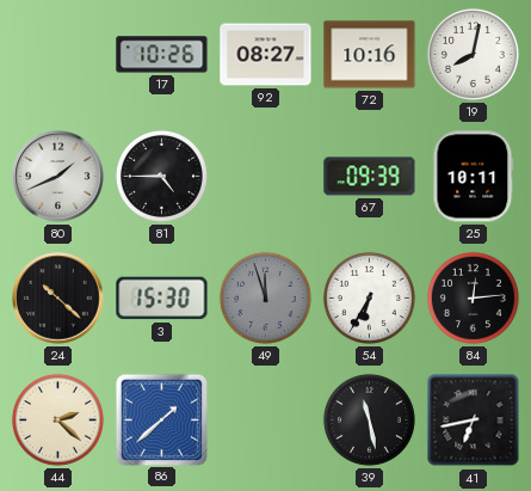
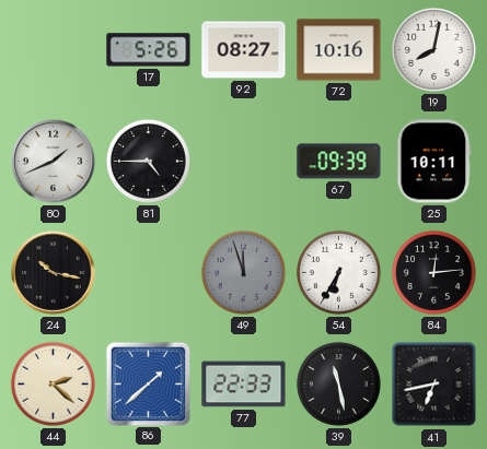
17: 10:26 -> 5:26
24: 10:22 -> 10:17
3: 15:30 -> none
77: none -> 22:33
